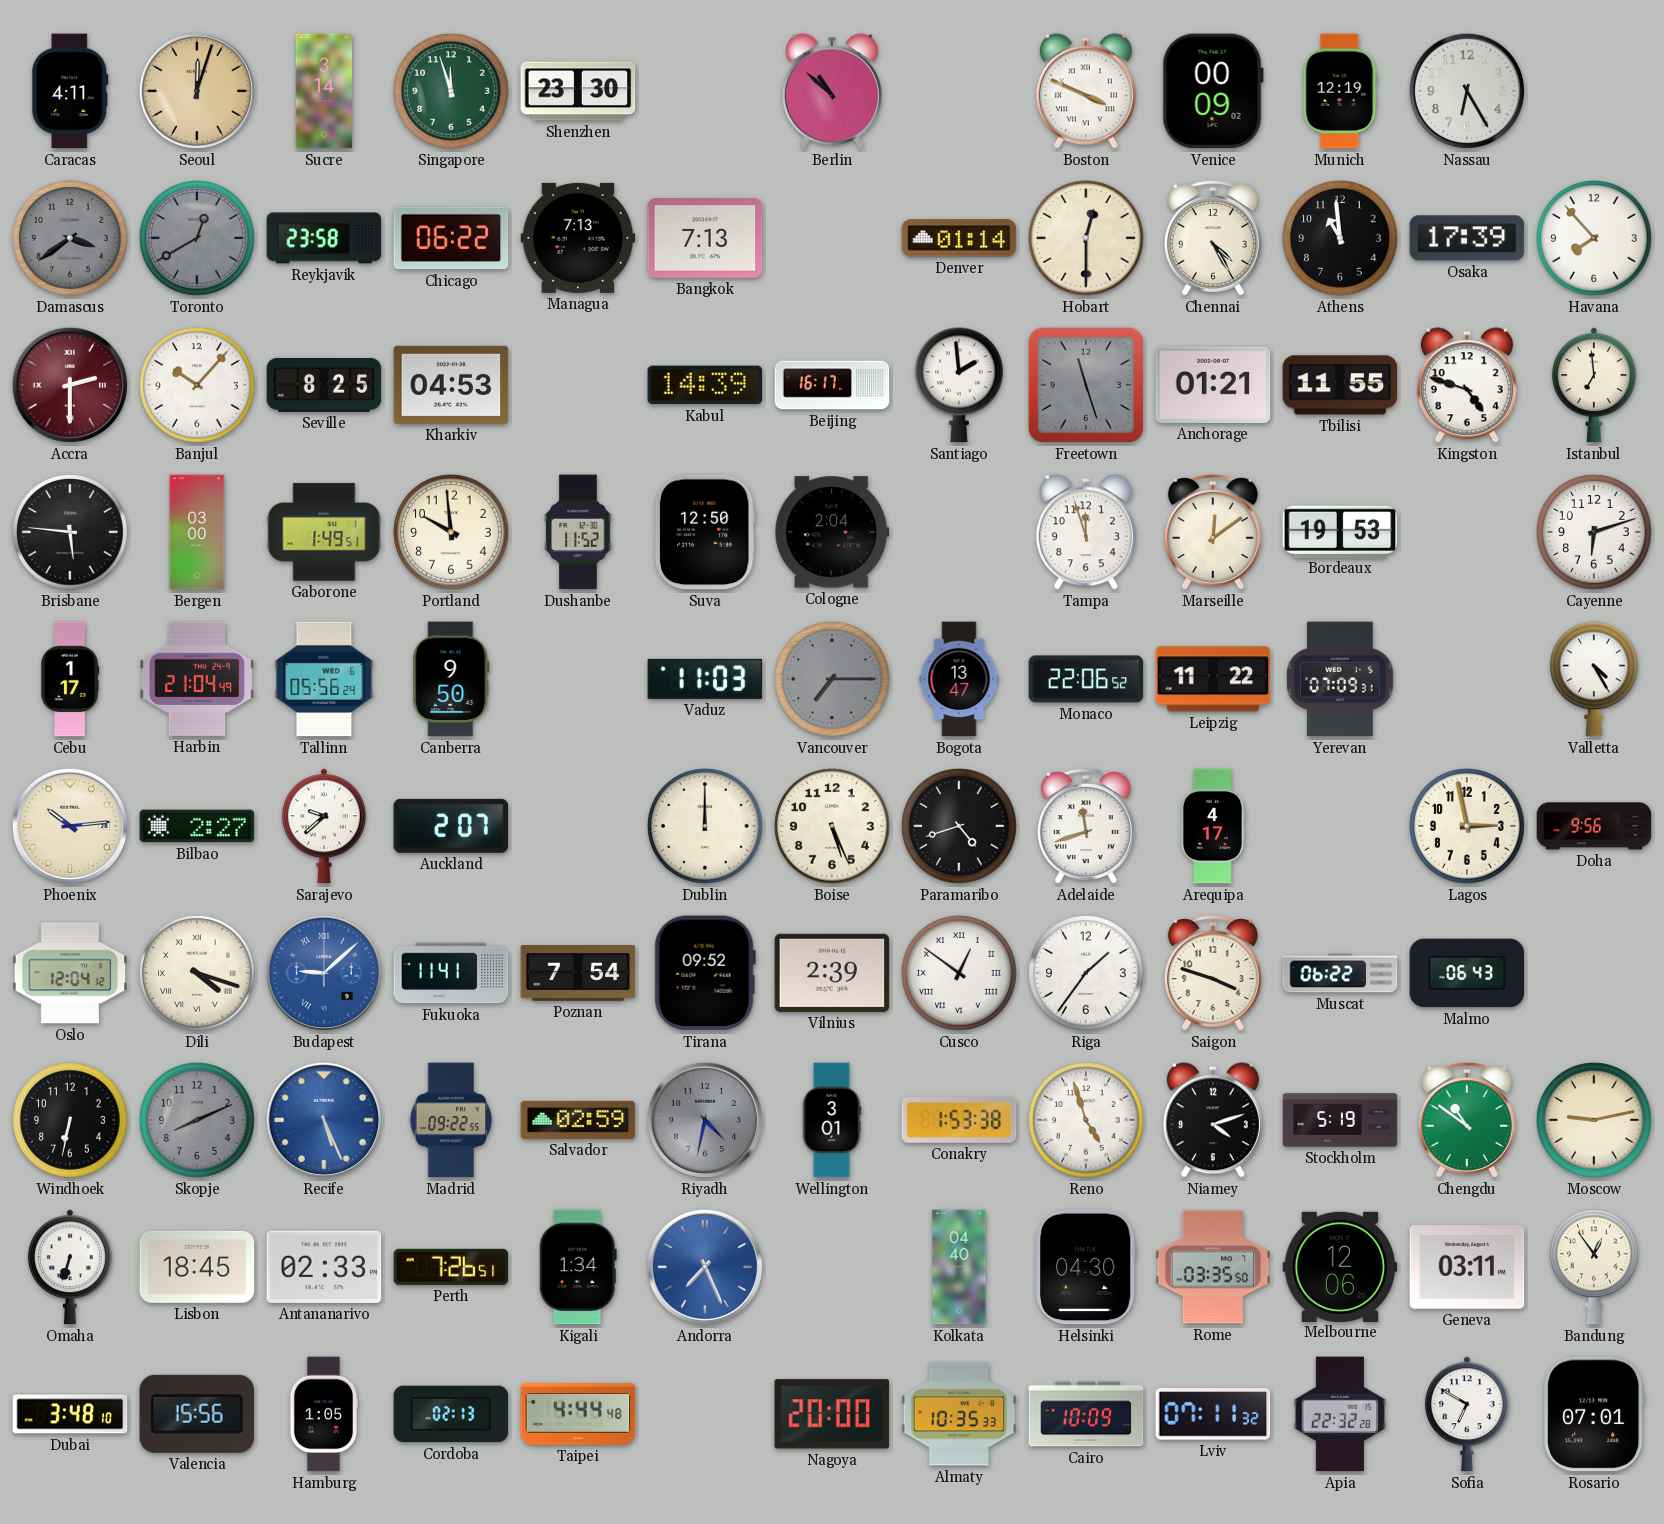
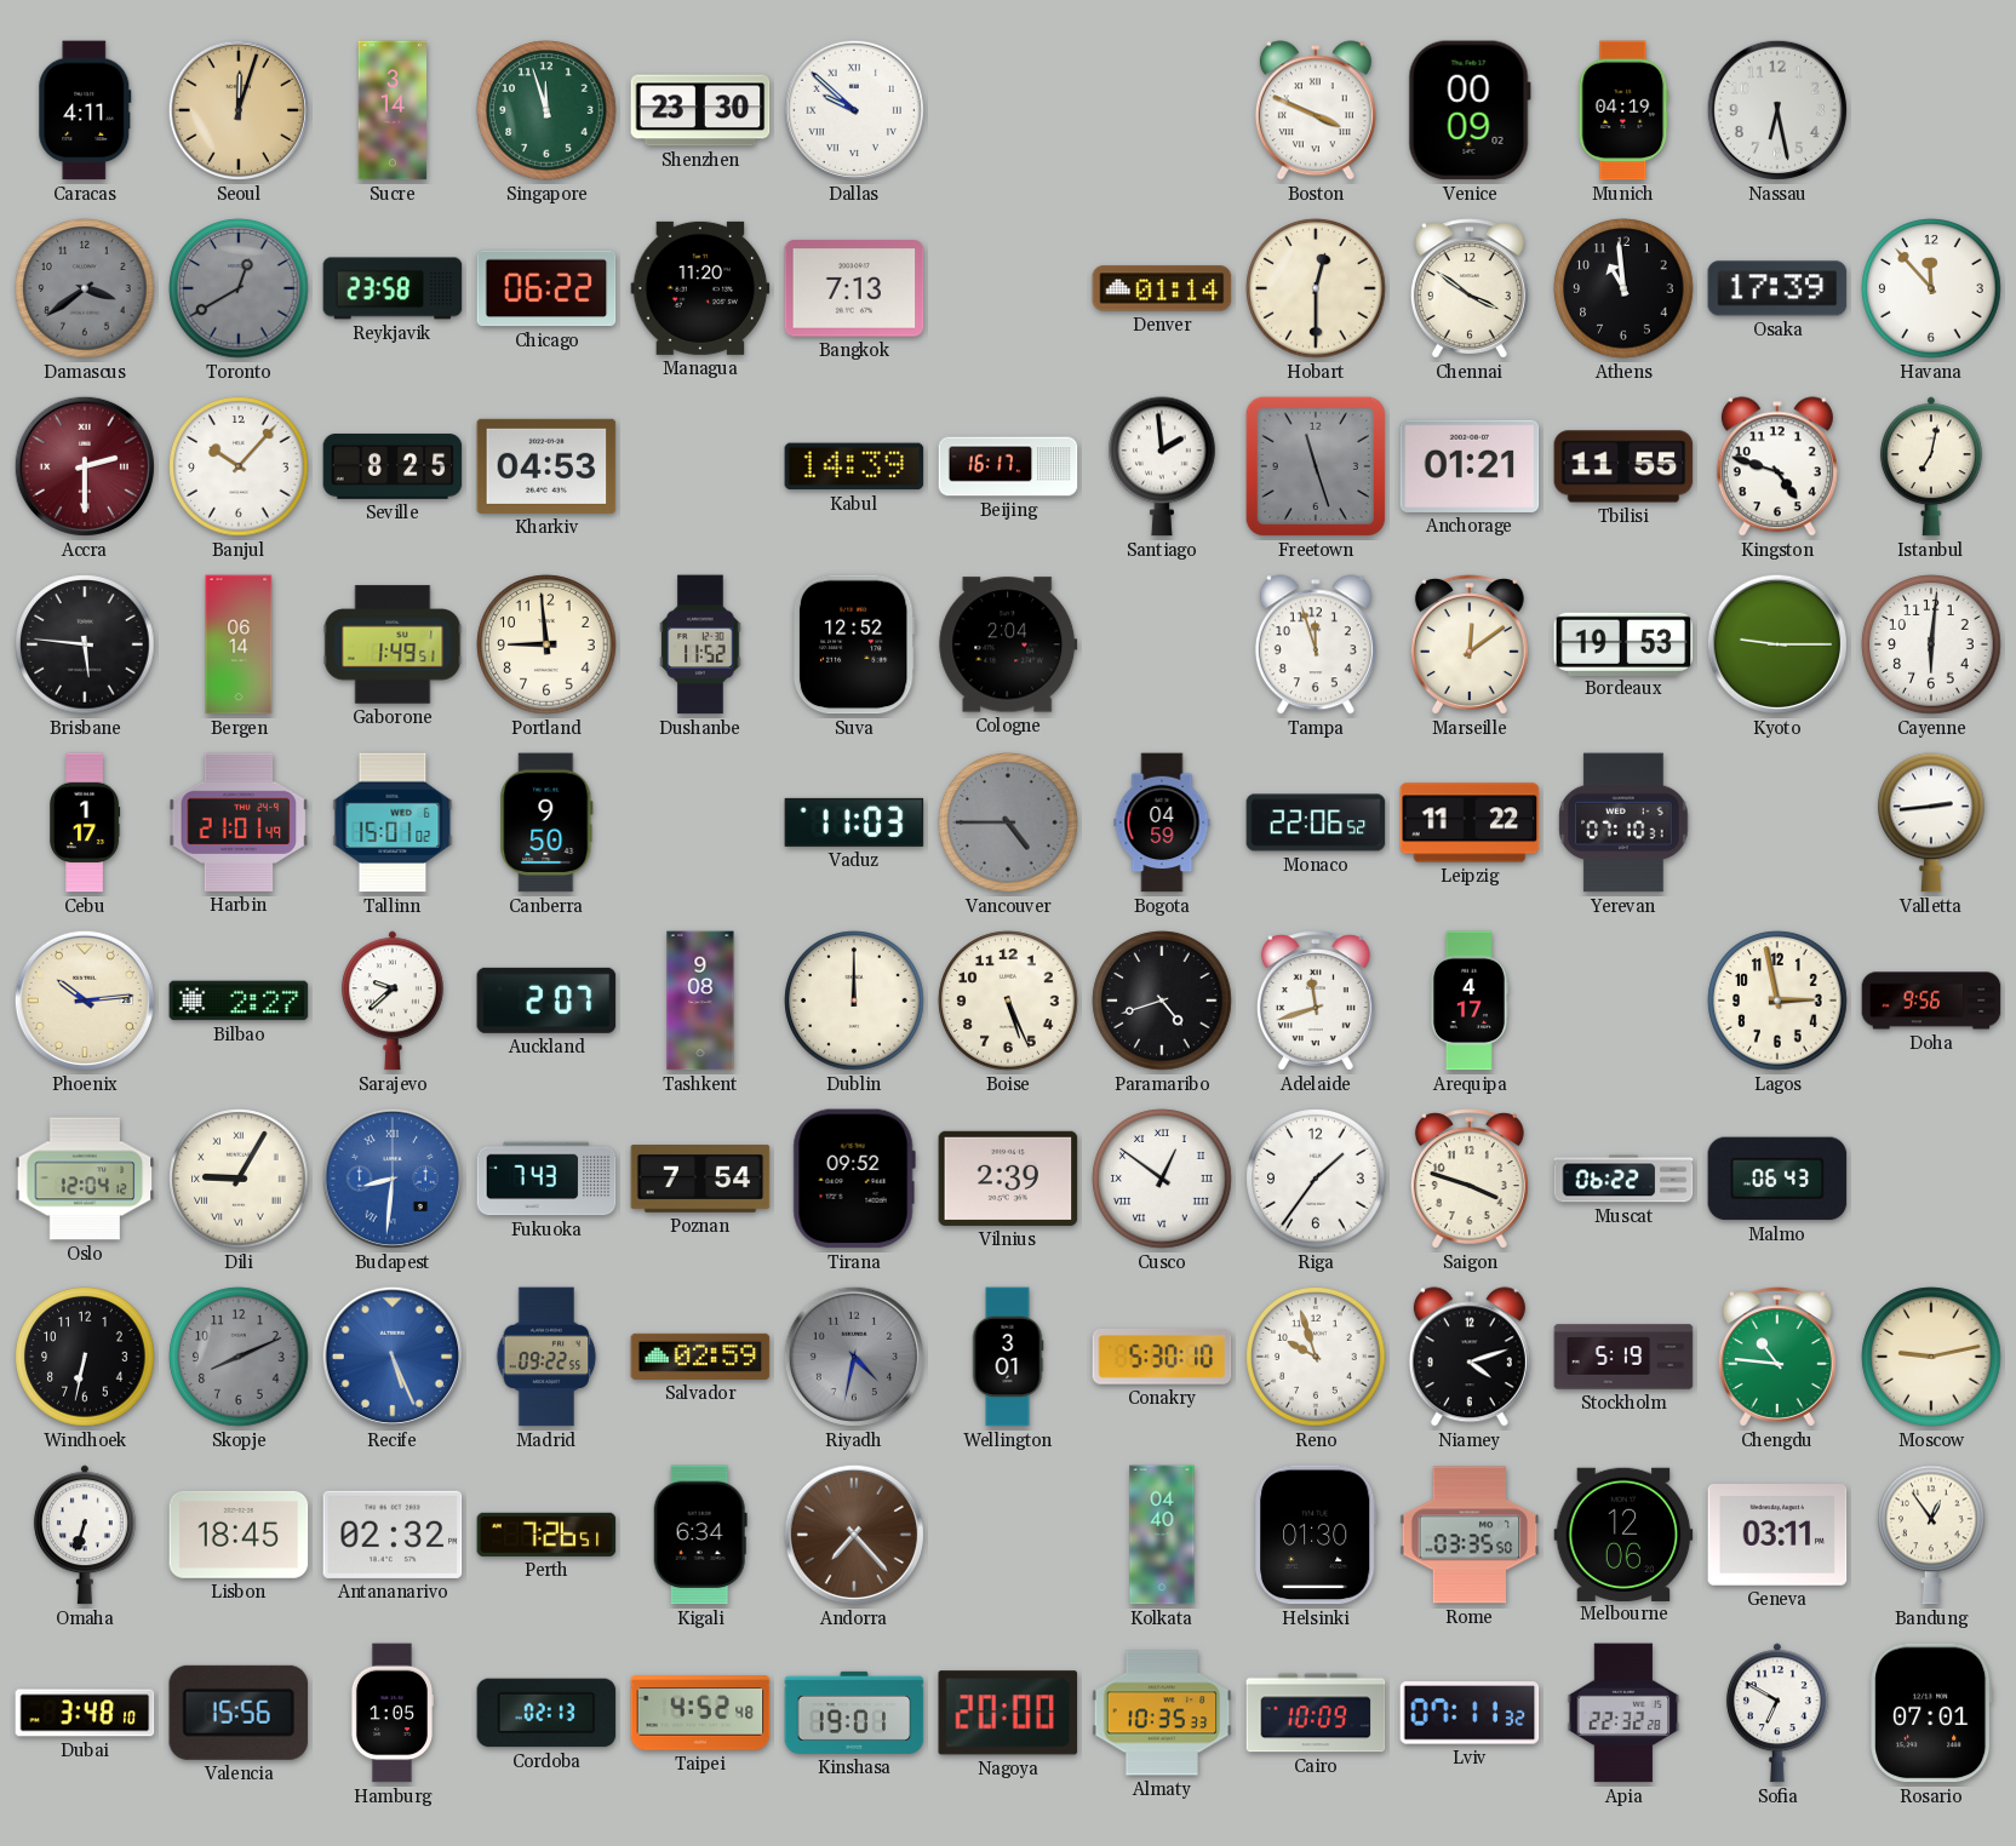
Dallas: none -> 9:52
Berlin: 10:52 -> none
Munich: 12:19 -> 04:19
Nassau: 6:25 -> 6:28
Managua: 7:13 -> 11:20
Chennai: 4:25 -> 3:51
Havana: 7:53 -> 11:53
Istanbul: 6:59 -> 7:02
Bergen: 03:00 -> 06:14
Portland: 9:59 -> 8:59
Suva: 12:50 -> 12:52
Kyoto: none -> 9:15
Cayenne: 6:12 -> 6:01
Harbin: 21:04 -> 21:01
Tallinn: 05:56 -> 15:01
Vancouver: 7:15 -> 4:45
Bogota: 13:47 -> 04:59
Yerevan: 07:09 -> 07:10
Valletta: 4:25 -> 2:44
Tashkent: none -> 9:08
Dili: 4:18 -> 9:05
Budapest: 9:08 -> 8:31
Fukuoka: 11:41 -> 7:43
Conakry: 1:53 -> 5:30
Reno: 4:57 -> 9:57
Chengdu: 10:51 -> 10:46
Antananarivo: 02:33 -> 02:32
Kigali: 1:34 -> 6:34
Andorra: 7:26 -> 7:23
Andorra dial: blue -> brown
Helsinki: 04:30 -> 01:30
Taipei: 4:44 -> 4:52
Kinshasa: none -> 19:01
